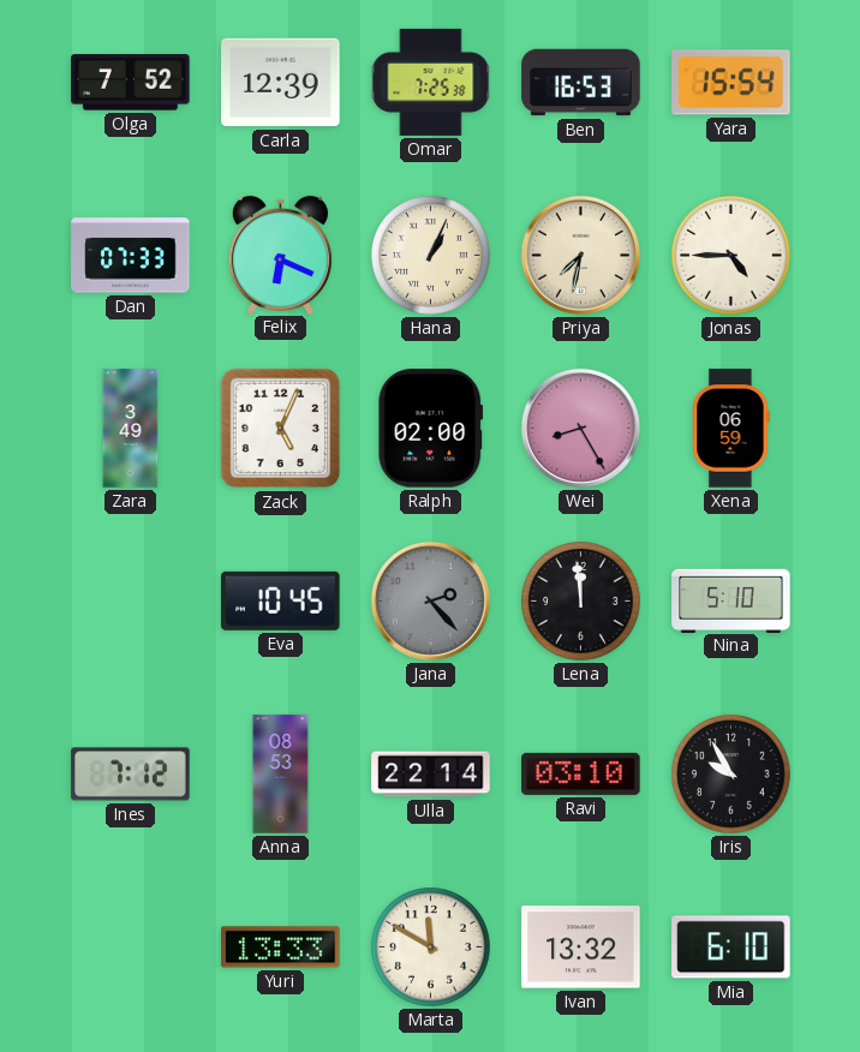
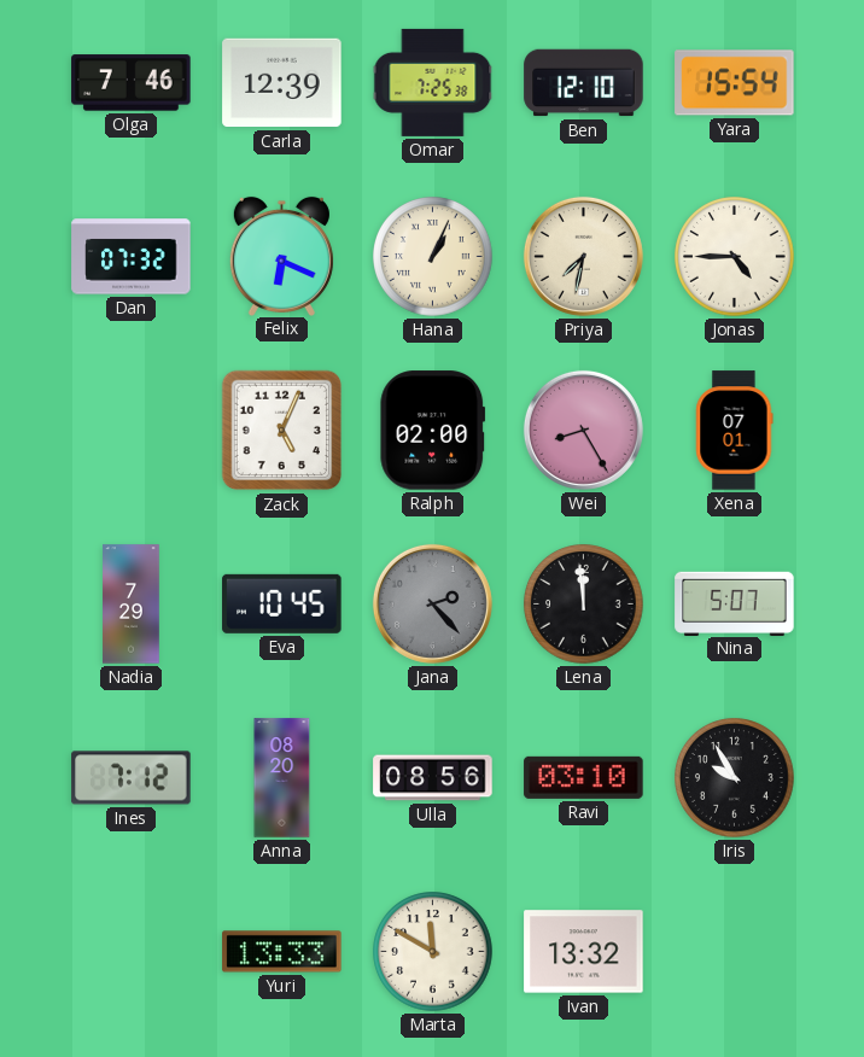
Olga: 7:52 -> 7:46
Ben: 16:53 -> 12:10
Dan: 07:33 -> 07:32
Zara: 3:49 -> none
Xena: 06:59 -> 07:01
Nadia: none -> 7:29
Nina: 5:10 -> 5:07
Anna: 08:53 -> 08:20
Ulla: 22:14 -> 08:56
Mia: 6:10 -> none
